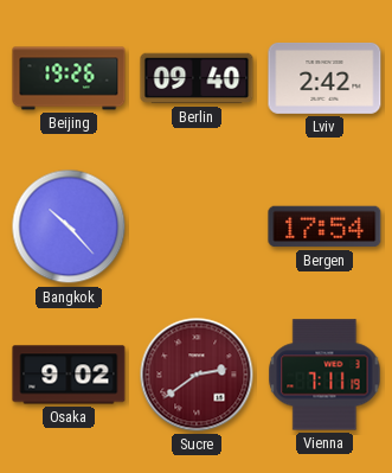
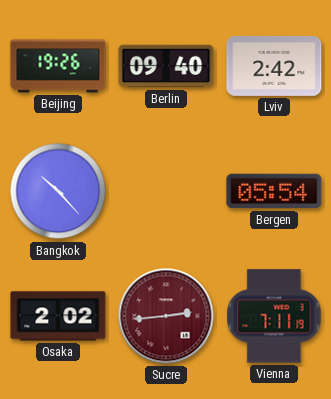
Bergen: 17:54 -> 05:54
Osaka: 9:02 -> 2:02
Sucre: 2:39 -> 2:44
